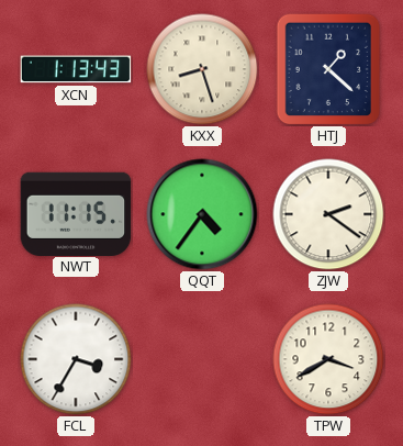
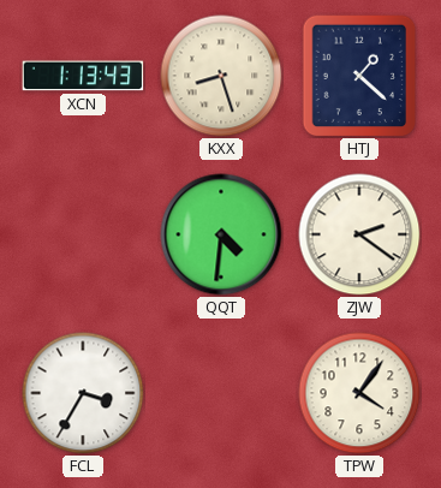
NWT: 11:15 -> none
QQT: 4:36 -> 4:31
TPW: 3:40 -> 4:06
